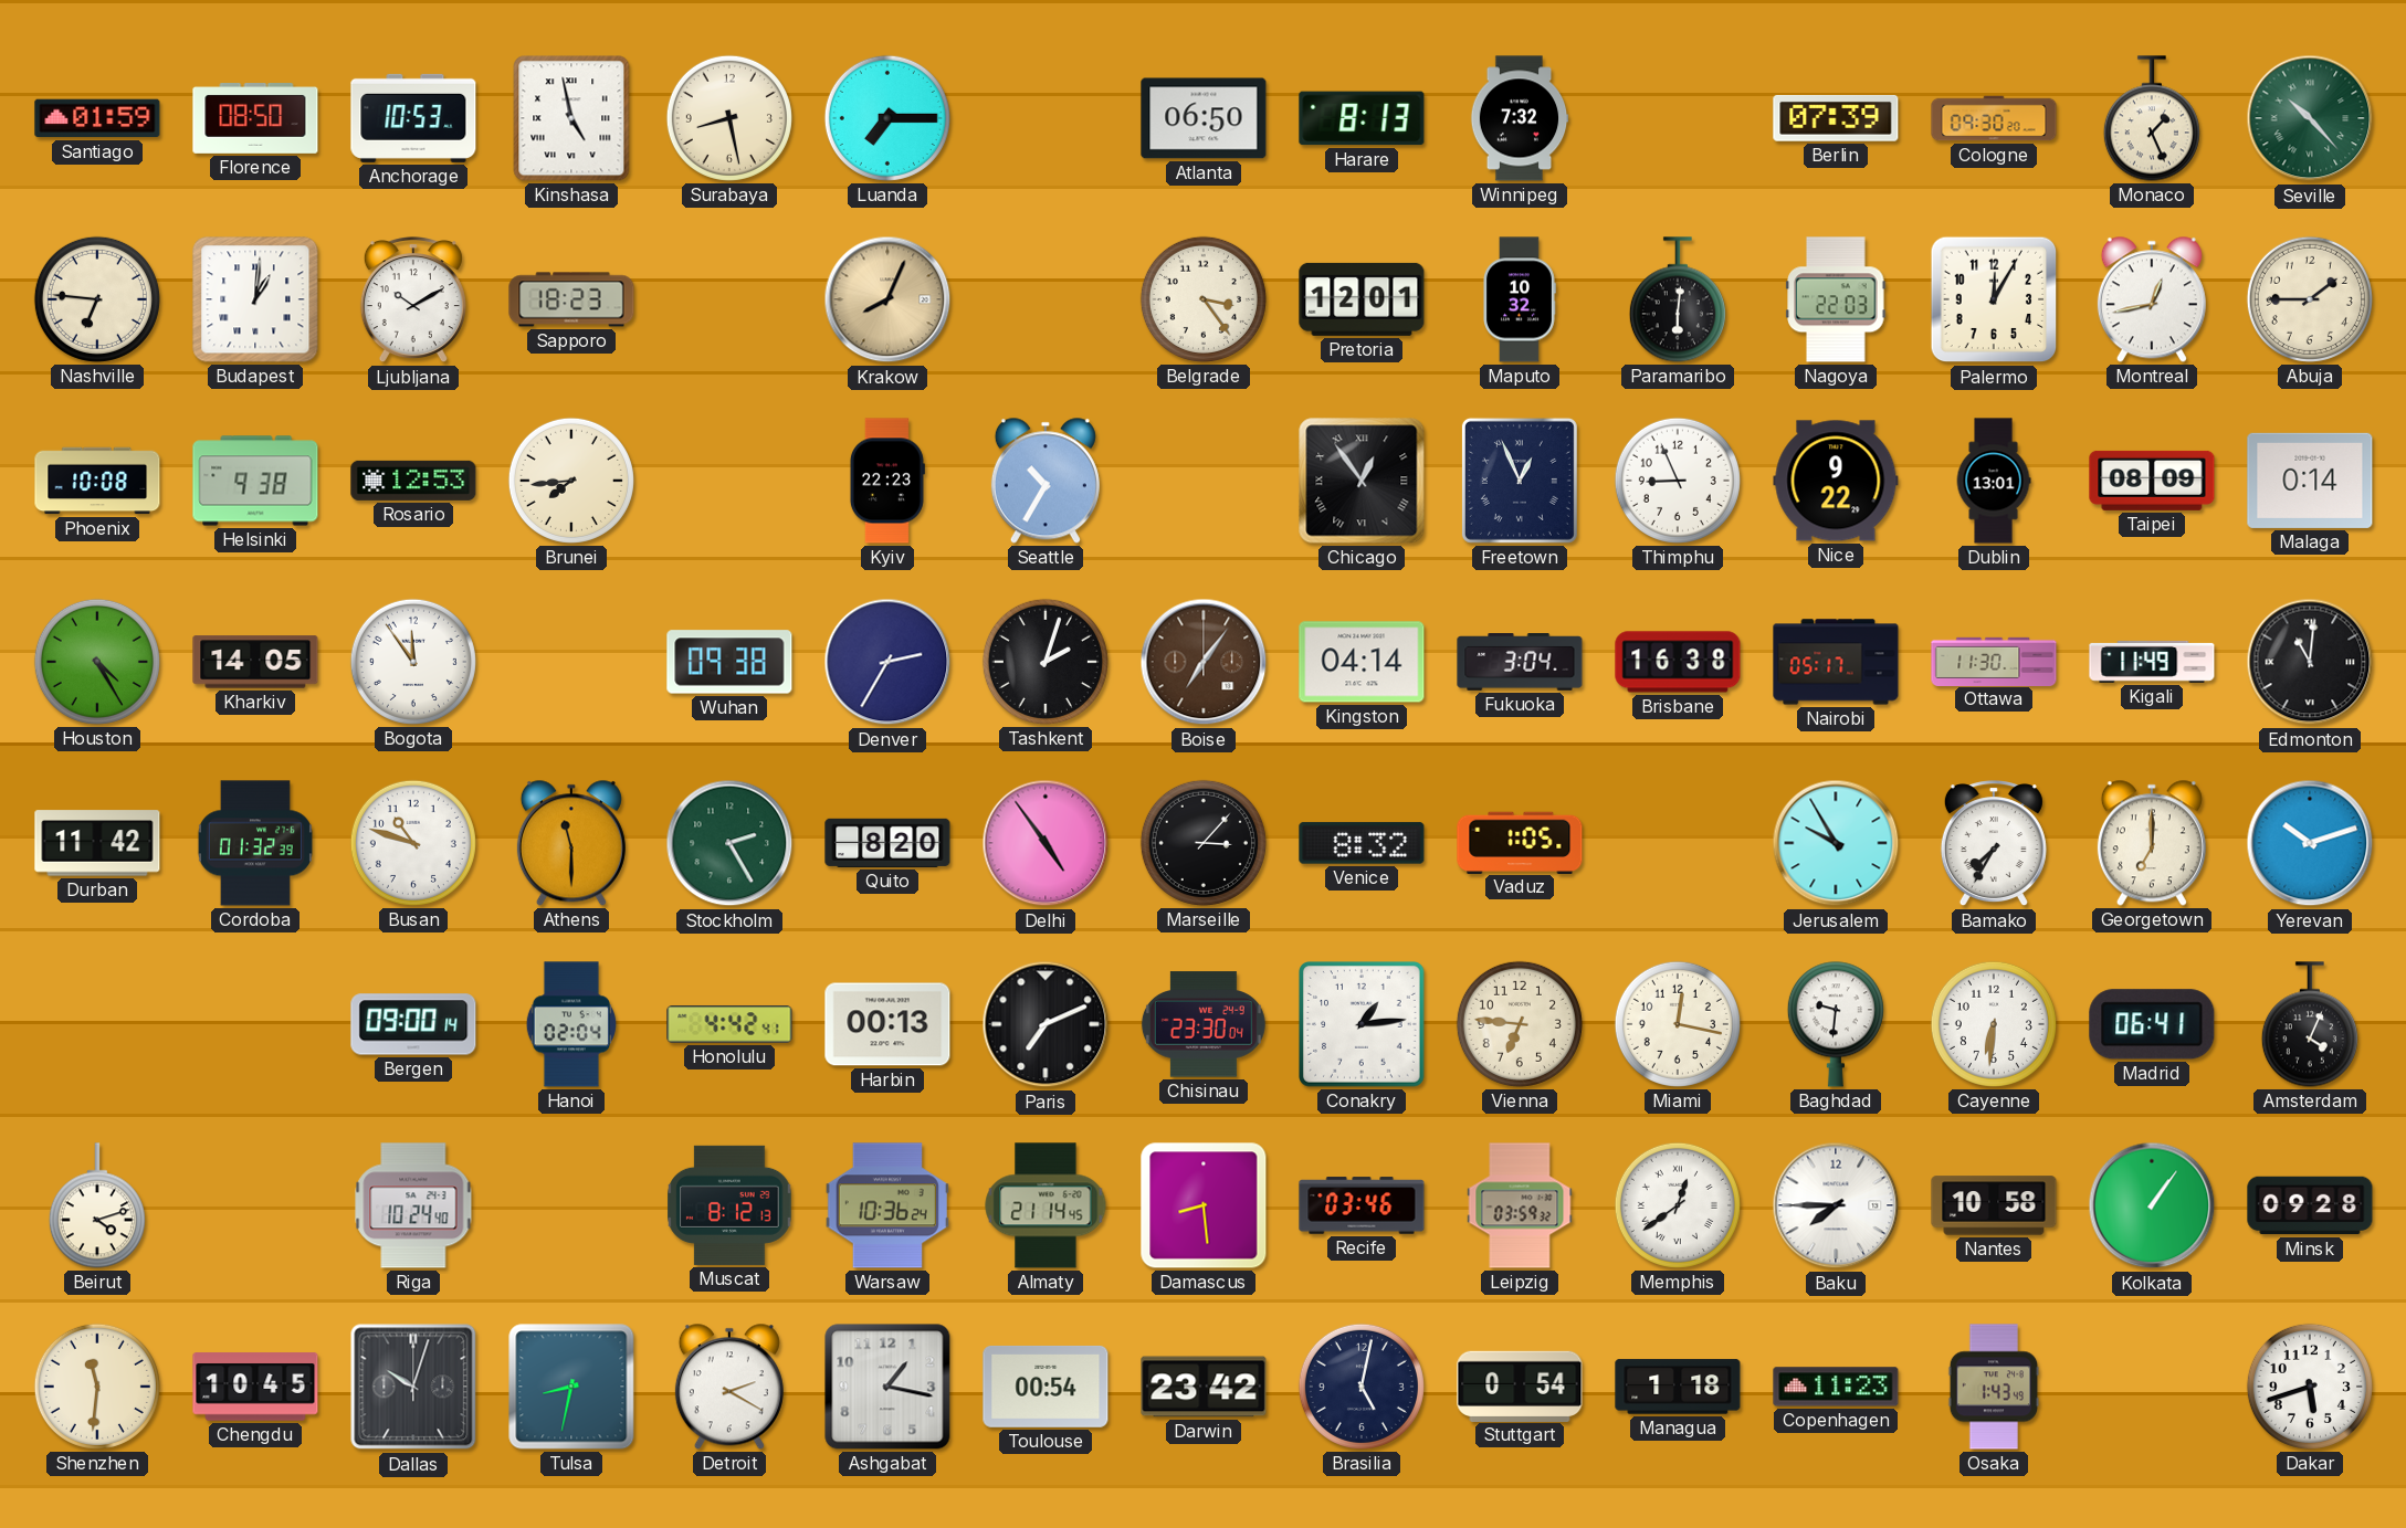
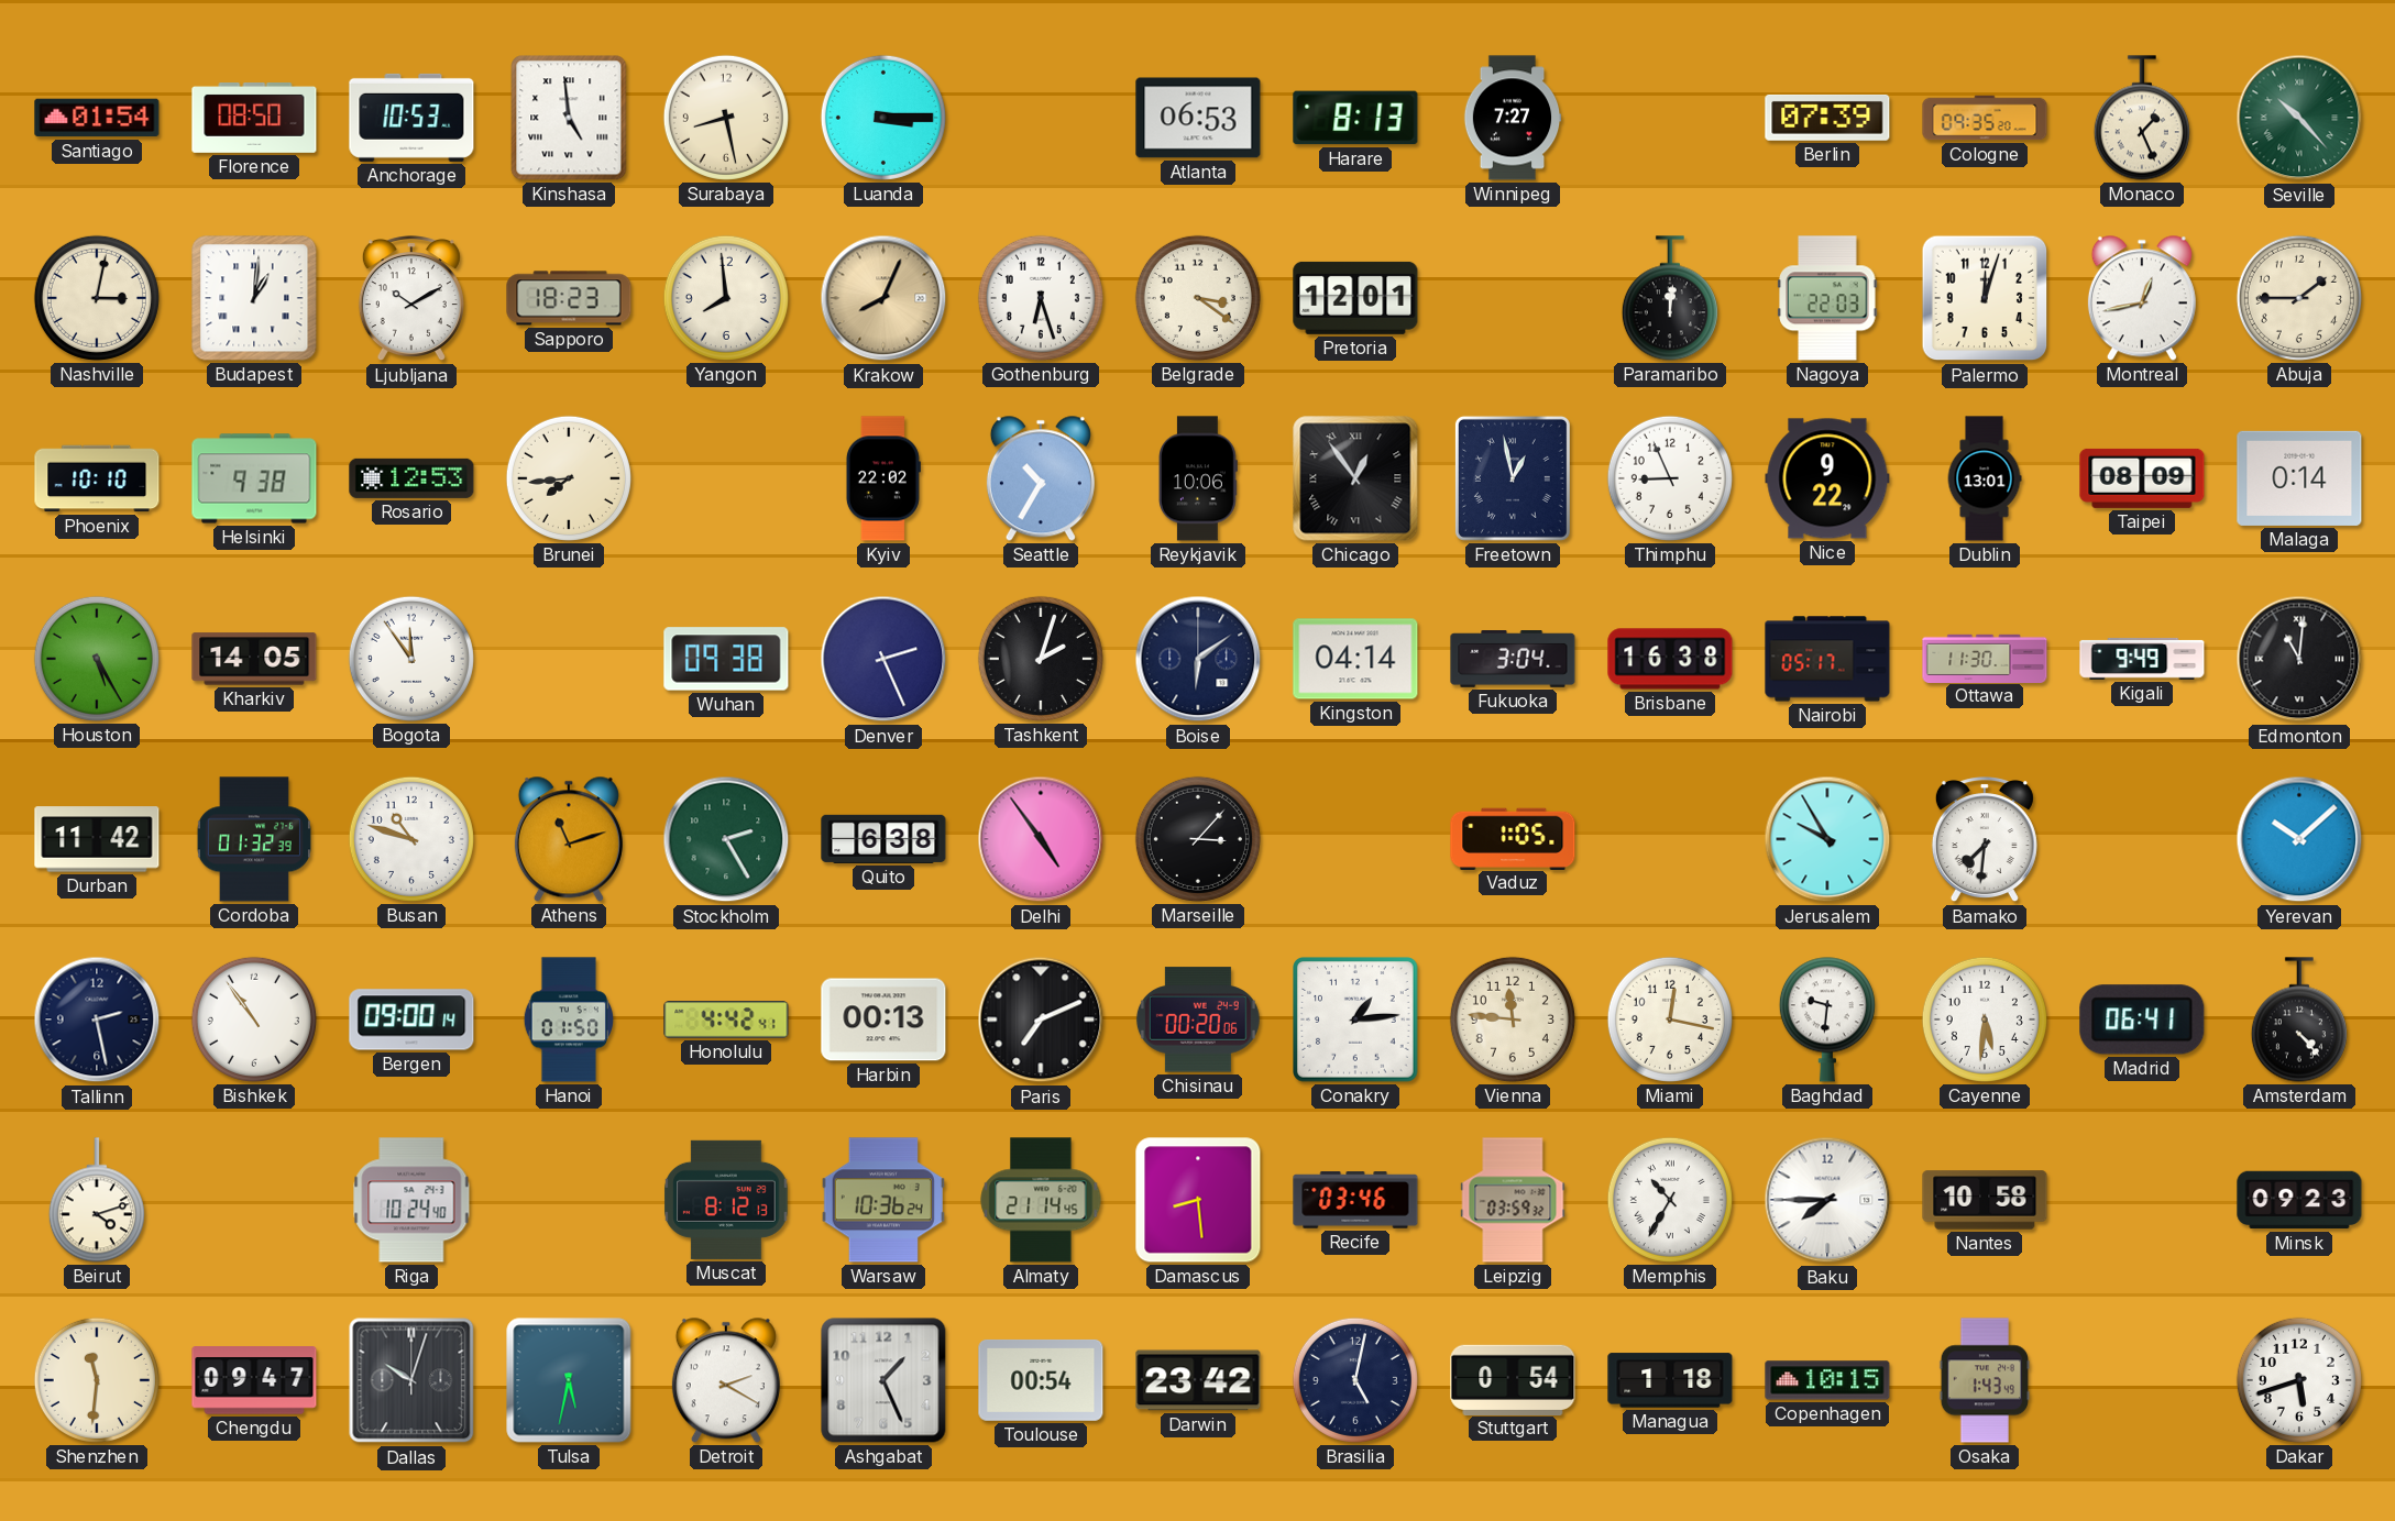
Santiago: 01:59 -> 01:54
Kinshasa: 4:58 -> 4:59
Luanda: 7:15 -> 3:15
Atlanta: 06:50 -> 06:53
Winnipeg: 7:32 -> 7:27
Cologne: 09:30 -> 09:35
Nashville: 6:46 -> 3:02
Yangon: none -> 7:59
Gothenburg: none -> 6:27
Belgrade: 3:24 -> 3:21
Maputo: 10:32 -> none
Paramaribo: 6:01 -> 12:01
Palermo: 12:05 -> 12:03
Phoenix: 10:08 -> 10:10
Kyiv: 22:23 -> 22:02
Reykjavik: none -> 10:06
Freetown: 12:56 -> 12:58
Houston: 4:25 -> 5:25
Denver: 2:35 -> 2:26
Boise: 7:06 -> 6:09
Boise dial: brown -> navy
Kigali: 11:49 -> 9:49
Athens: 11:30 -> 11:12
Quito: 8:20 -> 6:38
Venice: 8:32 -> none
Bamako: 7:35 -> 7:31
Georgetown: 7:00 -> none
Yerevan: 10:12 -> 10:08
Tallinn: none -> 2:28
Bishkek: none -> 10:54
Hanoi: 02:04 -> 01:50
Chisinau: 23:30 -> 00:20
Vienna: 6:46 -> 11:46
Cayenne: 6:31 -> 5:31
Amsterdam: 4:04 -> 4:23
Memphis: 12:39 -> 10:35
Kolkata: 1:06 -> none
Minsk: 09:28 -> 09:23
Chengdu: 10:45 -> 09:47
Tulsa: 8:32 -> 5:32
Ashgabat: 1:17 -> 1:26
Copenhagen: 11:23 -> 10:15
